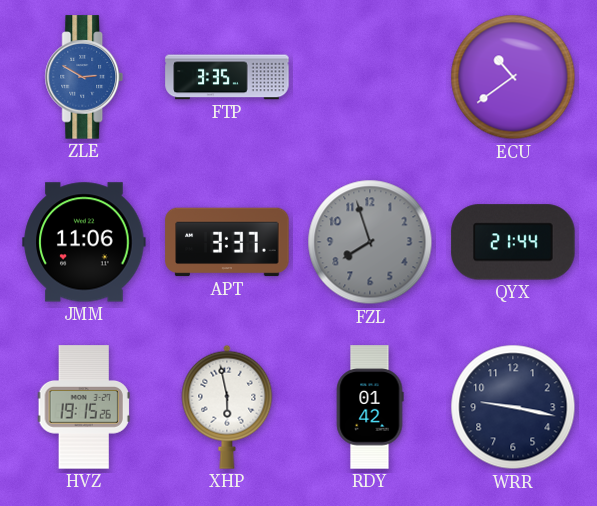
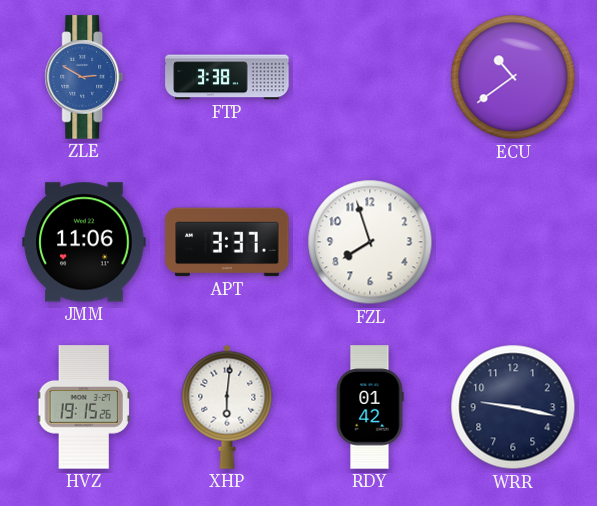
FTP: 3:35 -> 3:38
FZL dial: grey -> white
QYX: 21:44 -> none
XHP: 5:58 -> 6:01
